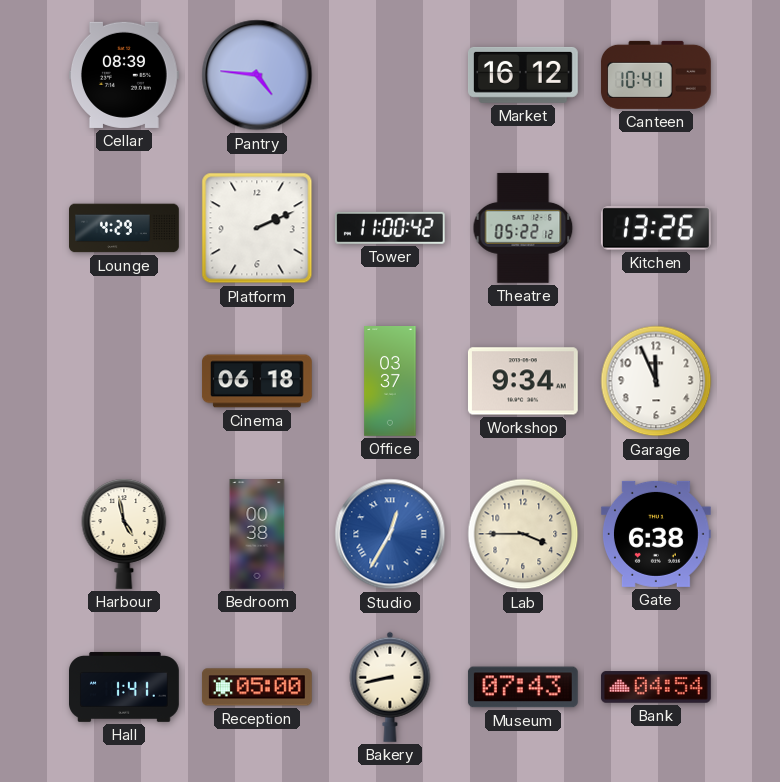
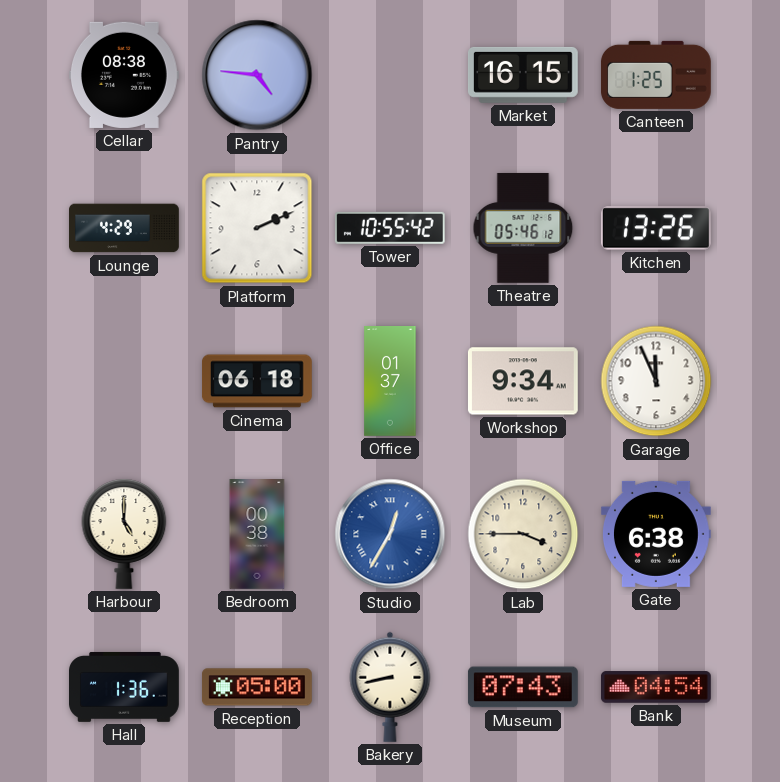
Cellar: 08:39 -> 08:38
Market: 16:12 -> 16:15
Canteen: 10:41 -> 1:25
Tower: 11:00 -> 10:55
Theatre: 05:22 -> 05:46
Office: 03:37 -> 01:37
Harbour: 4:58 -> 5:00
Hall: 1:41 -> 1:36
